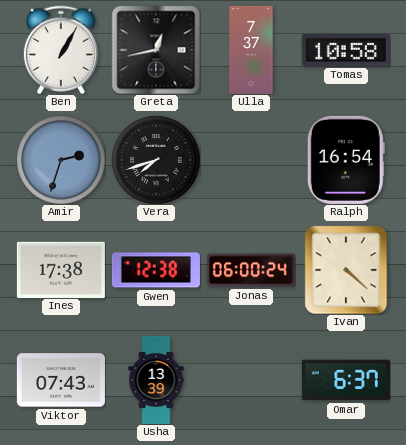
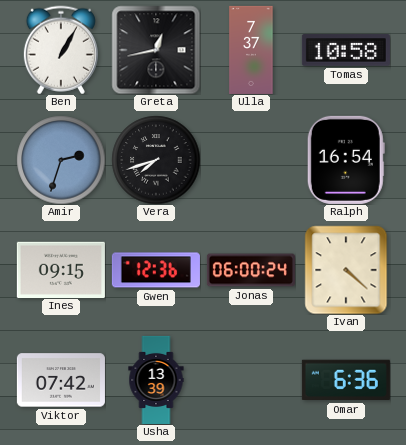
Ines: 17:38 -> 09:15
Gwen: 12:38 -> 12:36
Viktor: 07:43 -> 07:42
Omar: 6:37 -> 6:36
